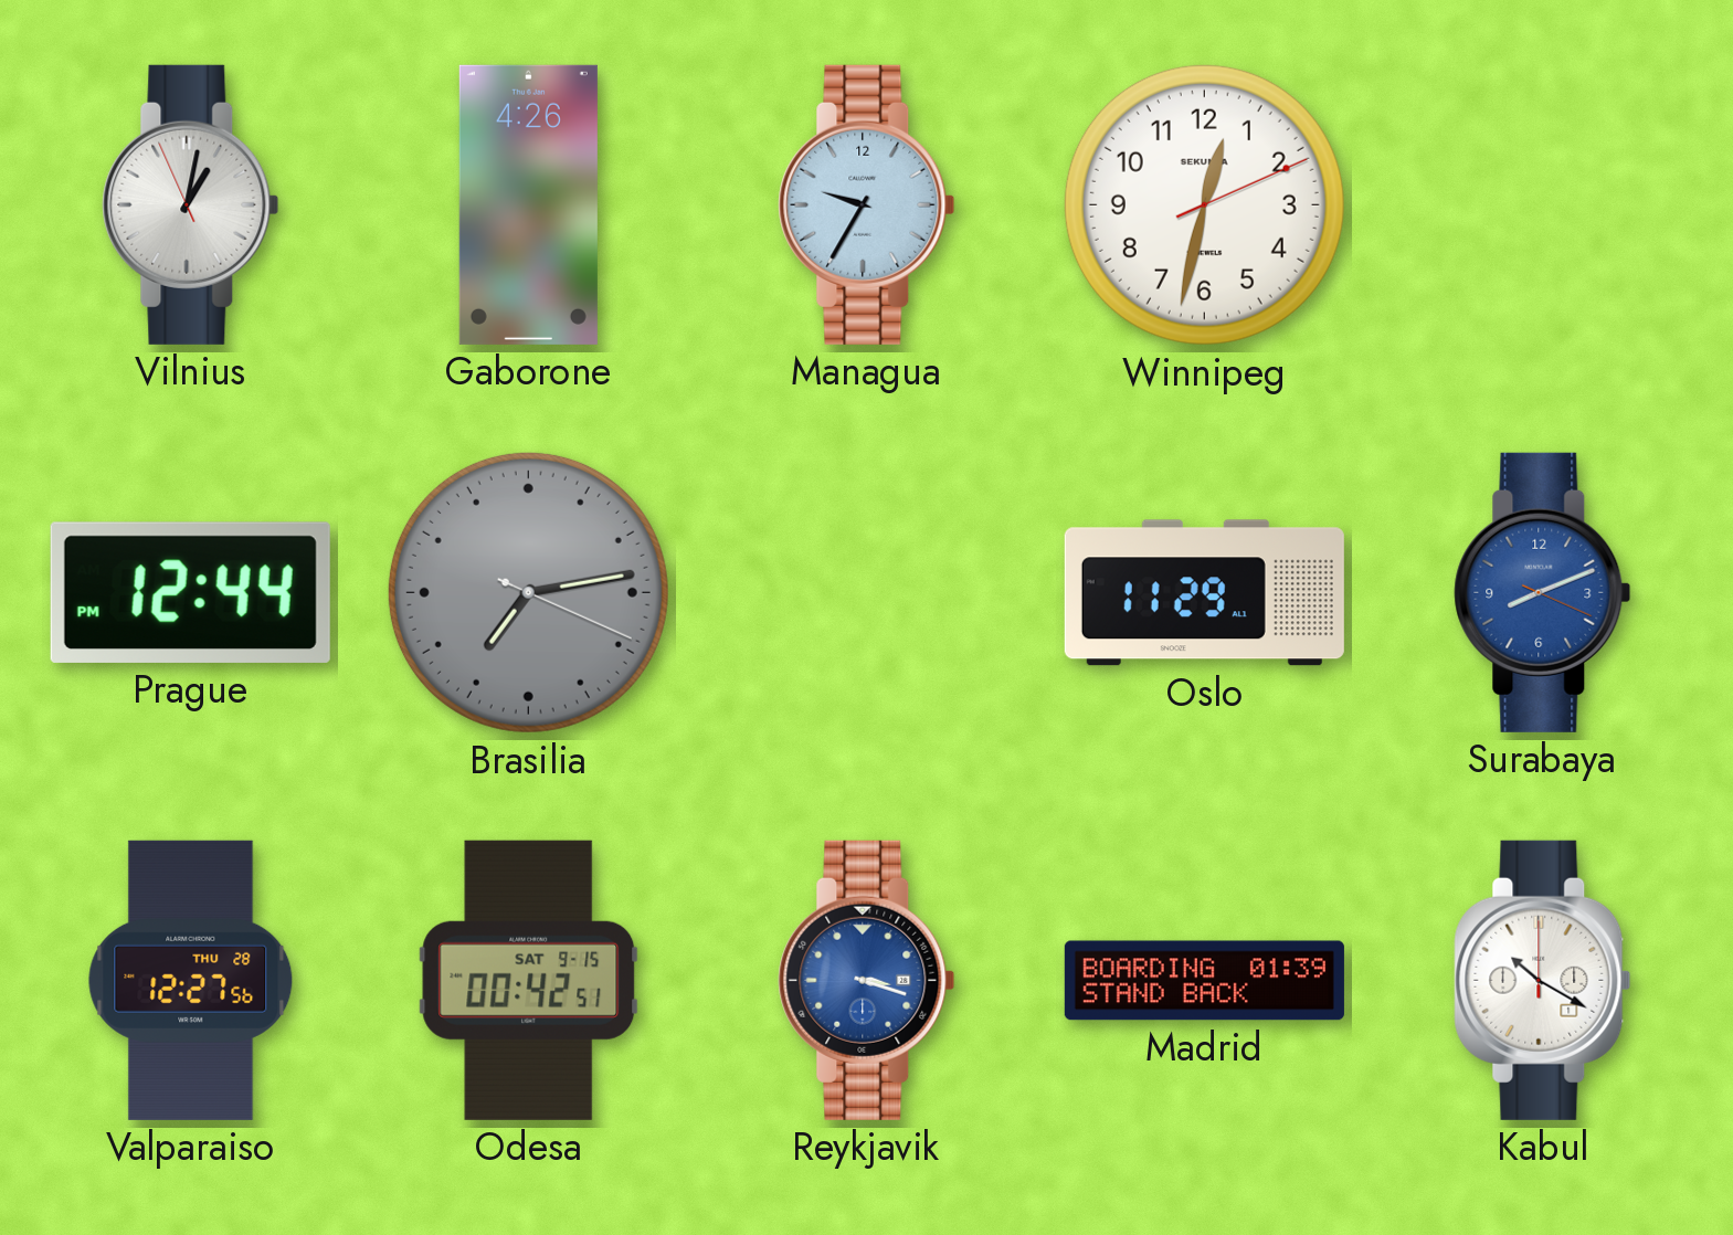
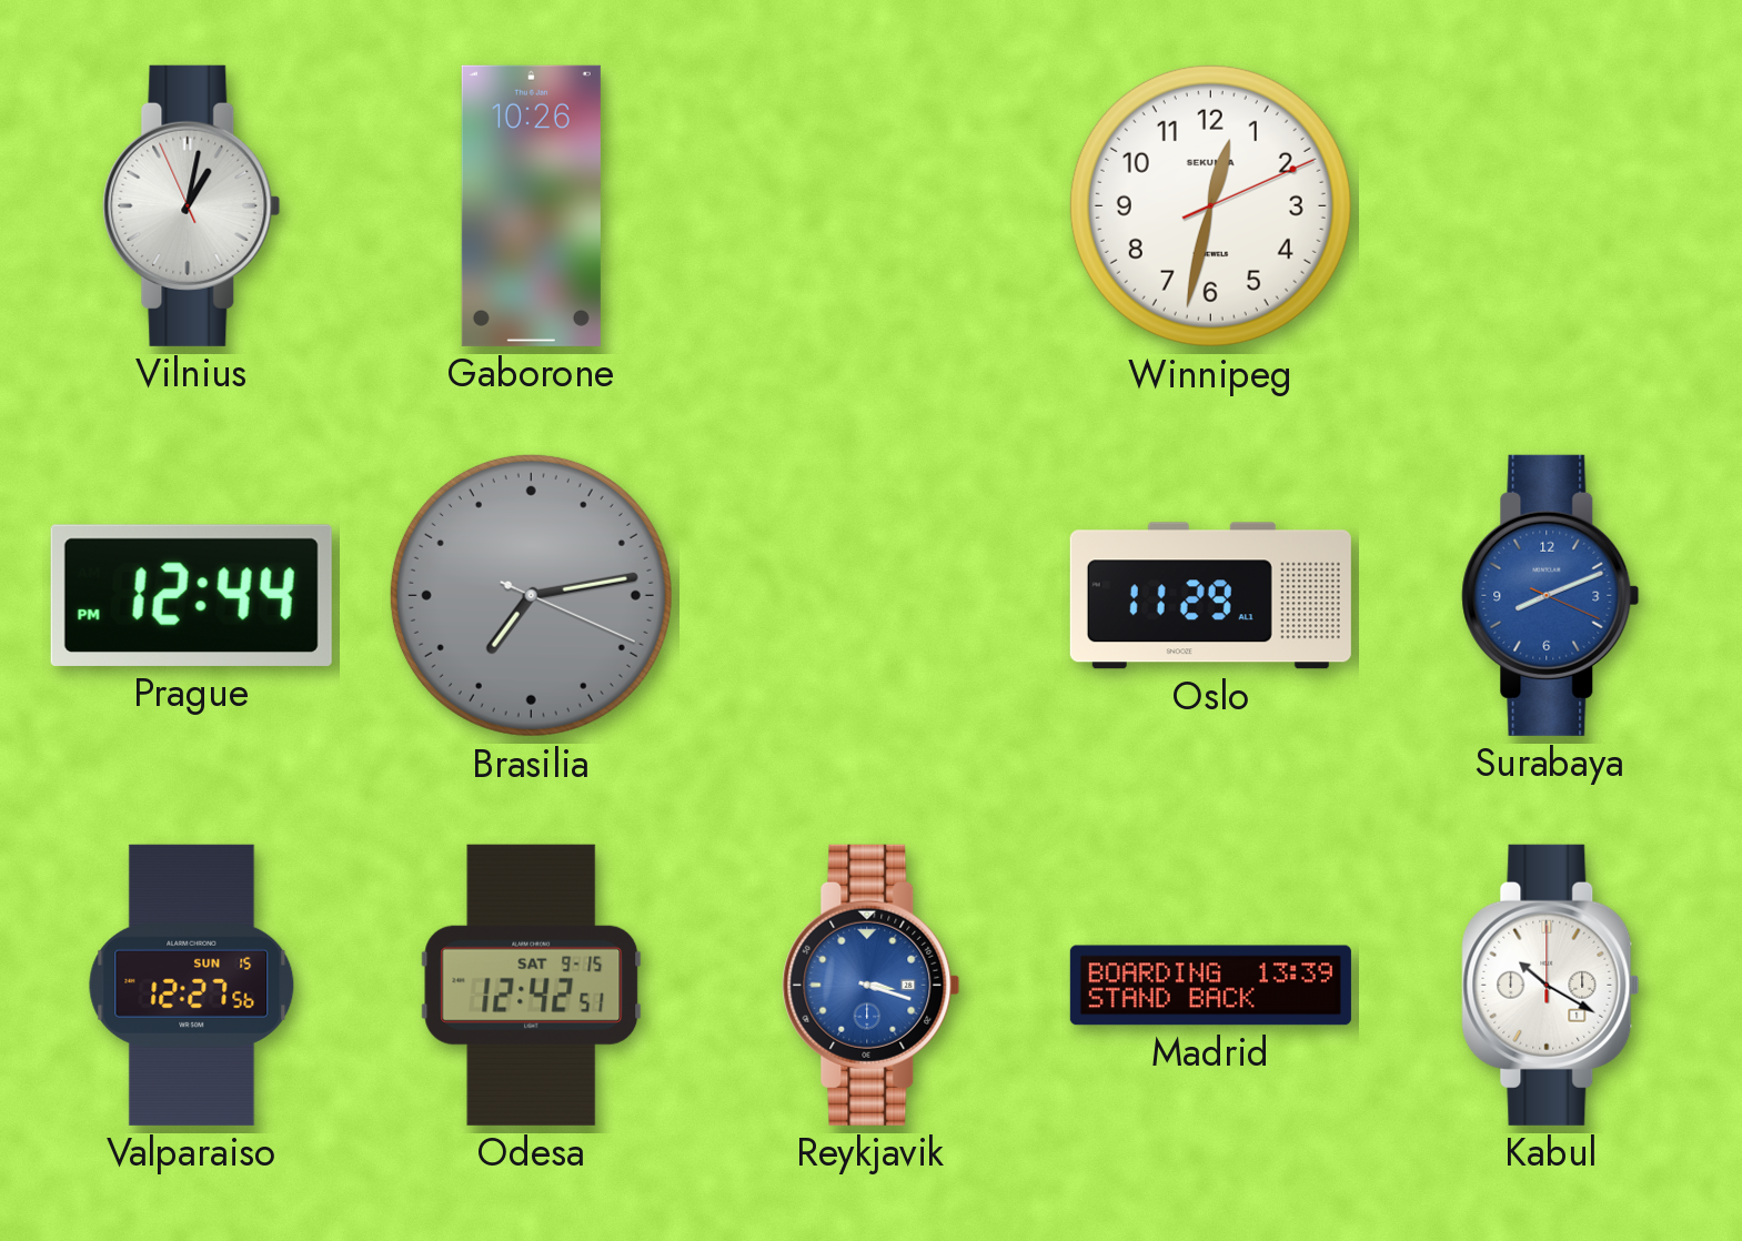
Gaborone: 4:26 -> 10:26
Managua: 9:35 -> none
Valparaiso date: THU 28 -> SUN 15
Odesa: 00:42 -> 12:42
Madrid: 01:39 -> 13:39
